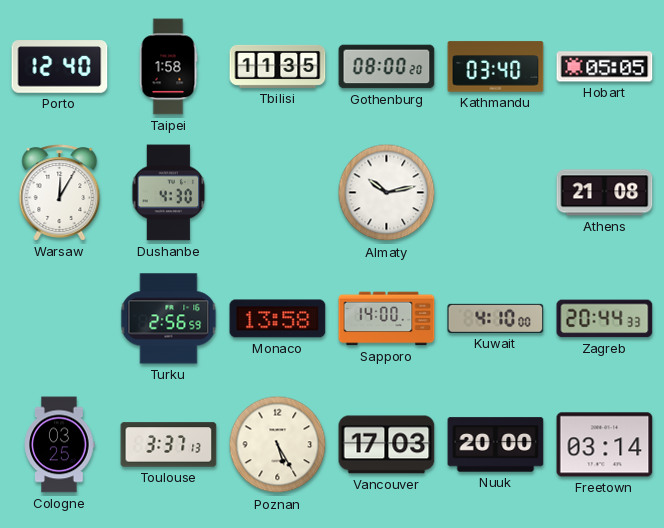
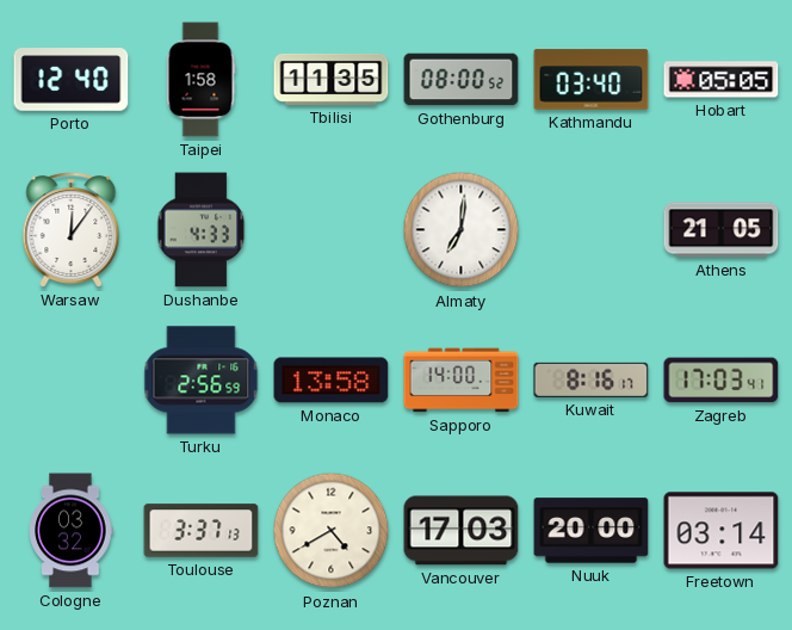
Gothenburg: 08:00:20 -> 08:00:52
Warsaw: 12:05 -> 12:06
Dushanbe: 4:30 -> 4:33
Almaty: 10:13 -> 7:01
Athens: 21:08 -> 21:05
Kuwait: 4:10 -> 8:16
Zagreb: 20:44 -> 17:03
Cologne: 03:25 -> 03:32
Poznan: 5:25 -> 4:40
